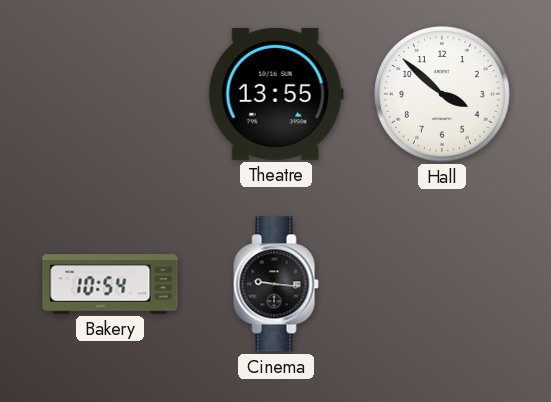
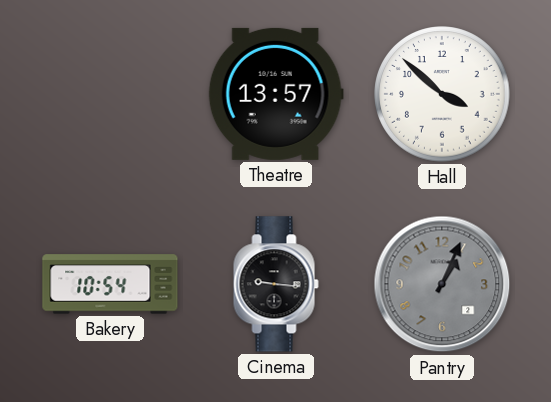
Theatre: 13:55 -> 13:57
Pantry: none -> 1:04
